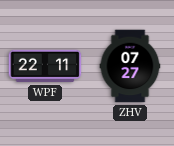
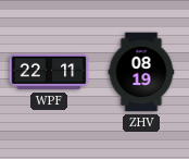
ZHV: 07:27 -> 08:19
